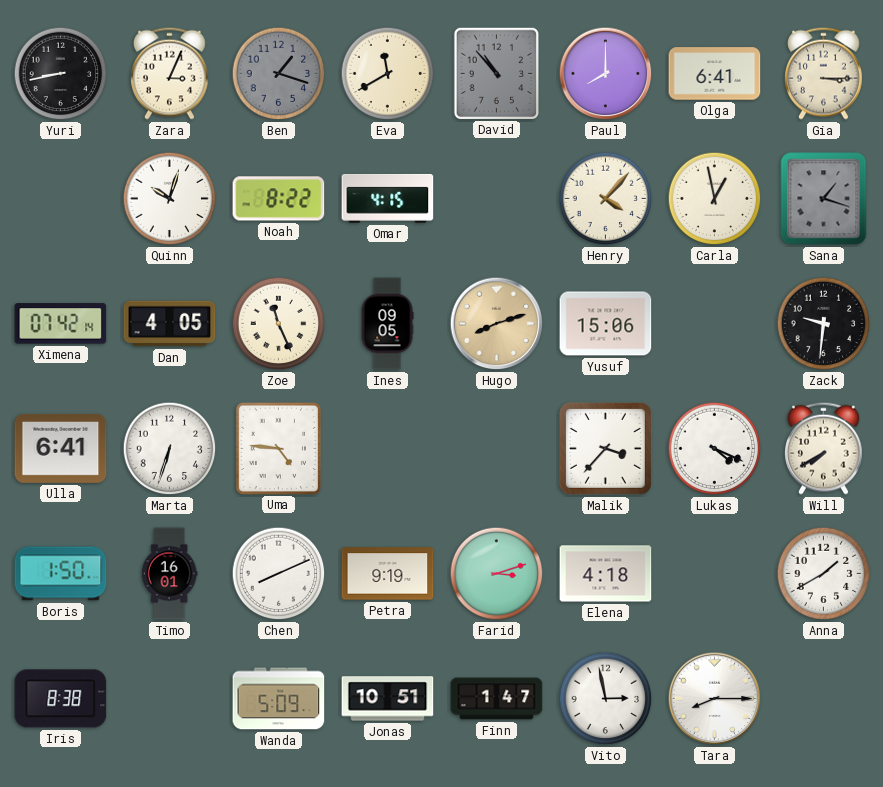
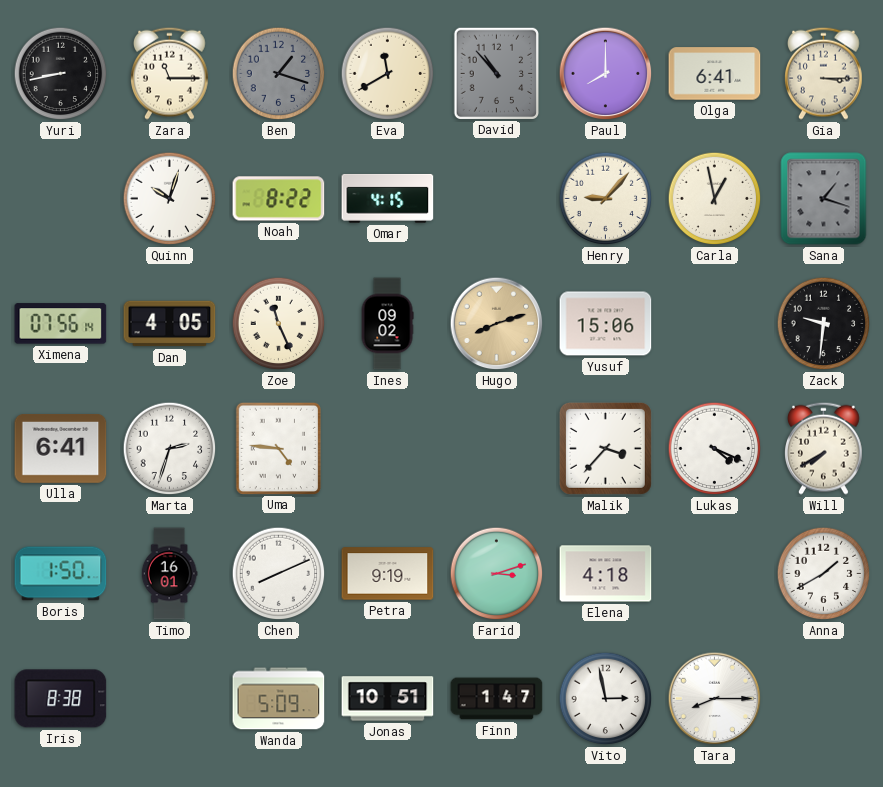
Zara: 3:04 -> 11:15
Henry: 4:07 -> 9:07
Ximena: 07:42 -> 07:56
Ines: 09:05 -> 09:02
Marta: 6:33 -> 2:33
